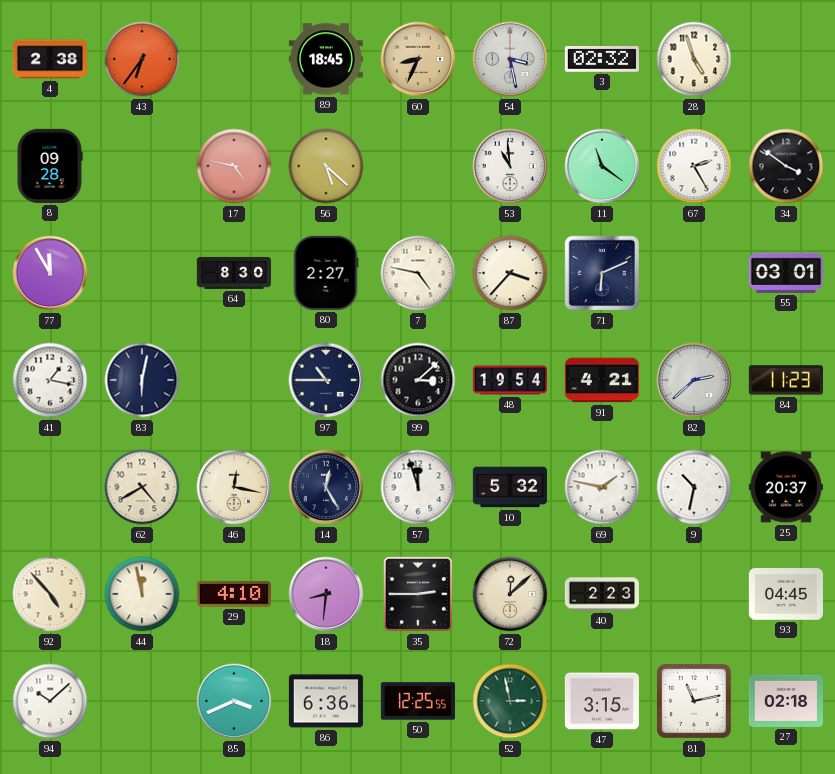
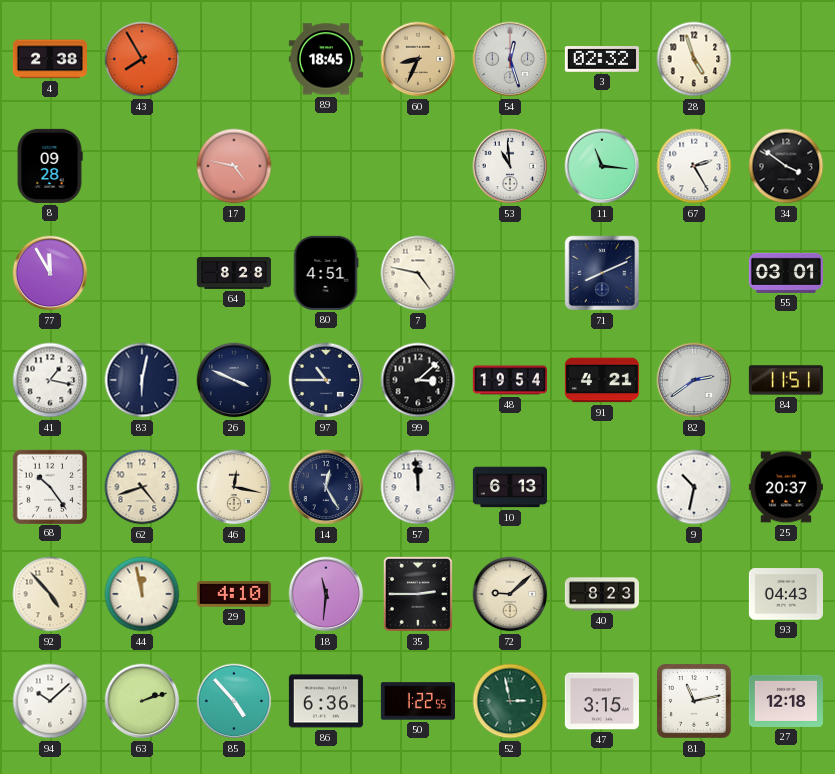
43: 6:36 -> 7:55
54: 3:28 -> 12:27
56: 5:22 -> none
11: 11:21 -> 11:16
64: 8:30 -> 8:28
80: 2:27 -> 4:51
87: 3:37 -> none
71: 6:11 -> 8:11
26: none -> 3:49
82: 2:38 -> 2:39
84: 11:23 -> 11:51
68: none -> 10:24
62: 4:40 -> 4:42
57: 11:57 -> 11:59
10: 5:32 -> 6:13
69: 1:47 -> none
18: 8:31 -> 11:31
72: 12:08 -> 9:08
40: 2:23 -> 8:23
93: 04:45 -> 04:43
63: none -> 2:12
85: 3:41 -> 4:53
50: 12:25 -> 1:22
27: 02:18 -> 12:18
